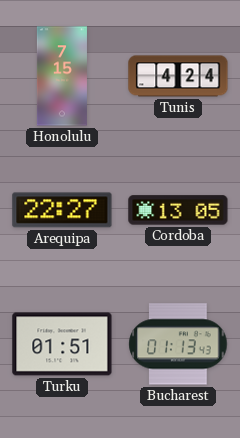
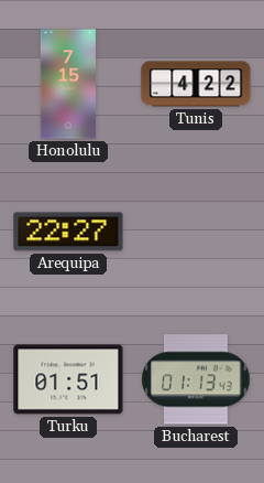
Tunis: 4:24 -> 4:22
Cordoba: 13:05 -> none
